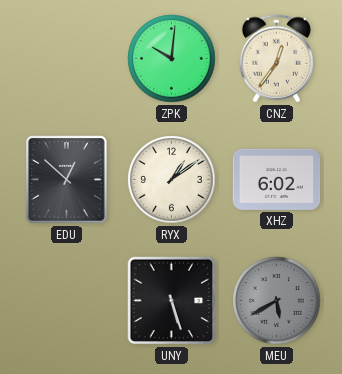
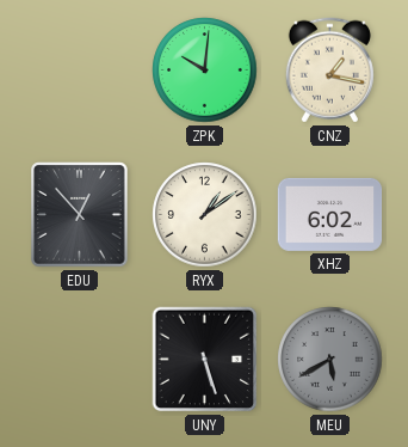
CNZ: 12:36 -> 1:17
EDU: 12:52 -> 12:53
